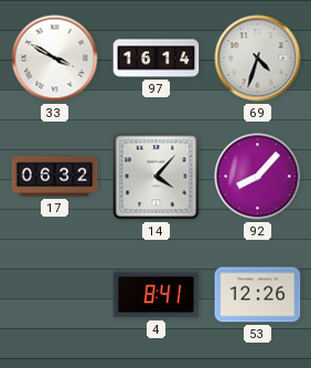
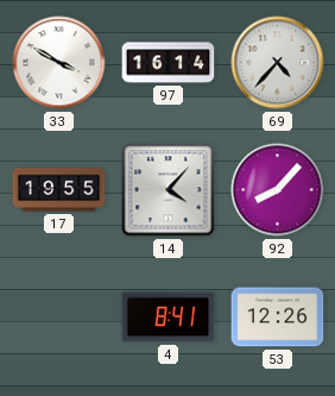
69: 4:33 -> 4:37
17: 06:32 -> 19:55
